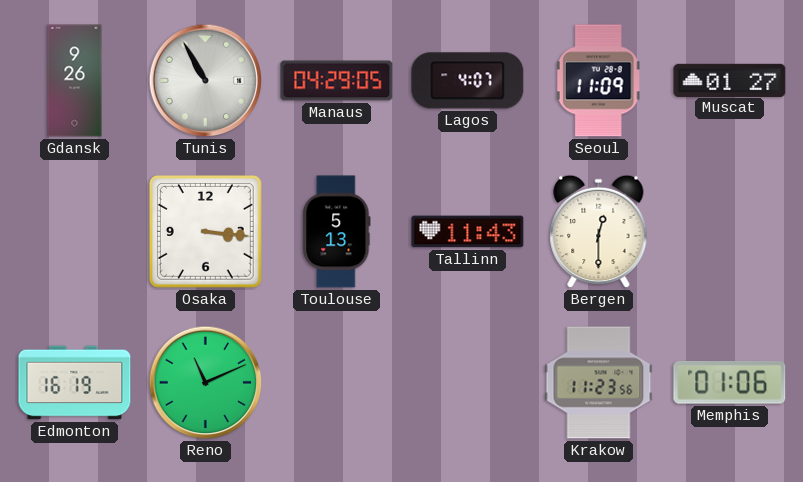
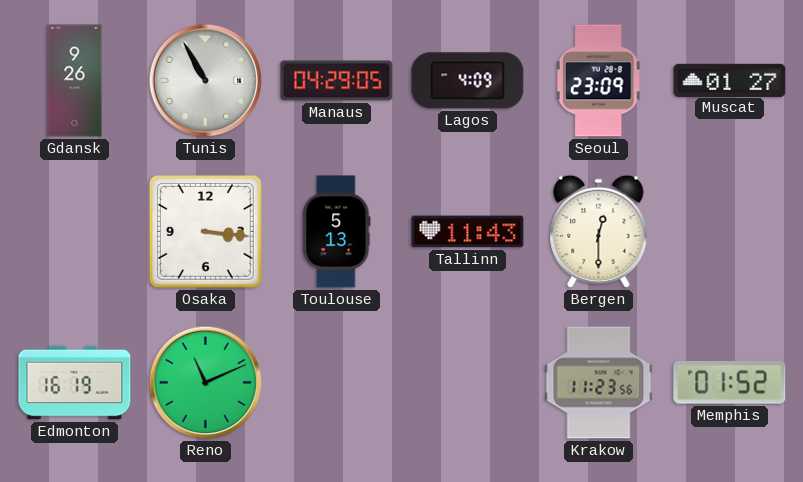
Lagos: 4:07 -> 4:09
Seoul: 11:09 -> 23:09
Memphis: 01:06 -> 01:52
